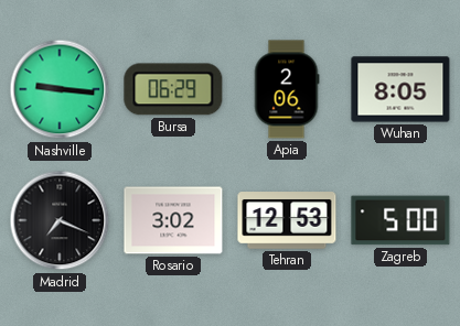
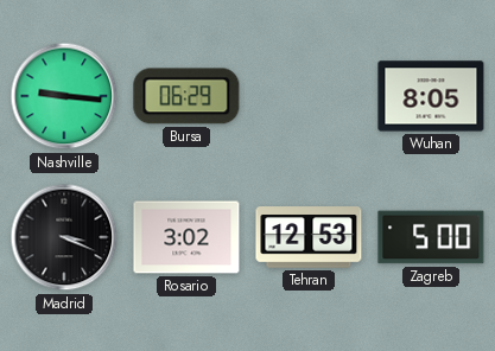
Apia: 2:06 -> none
Madrid: 7:19 -> 3:19
